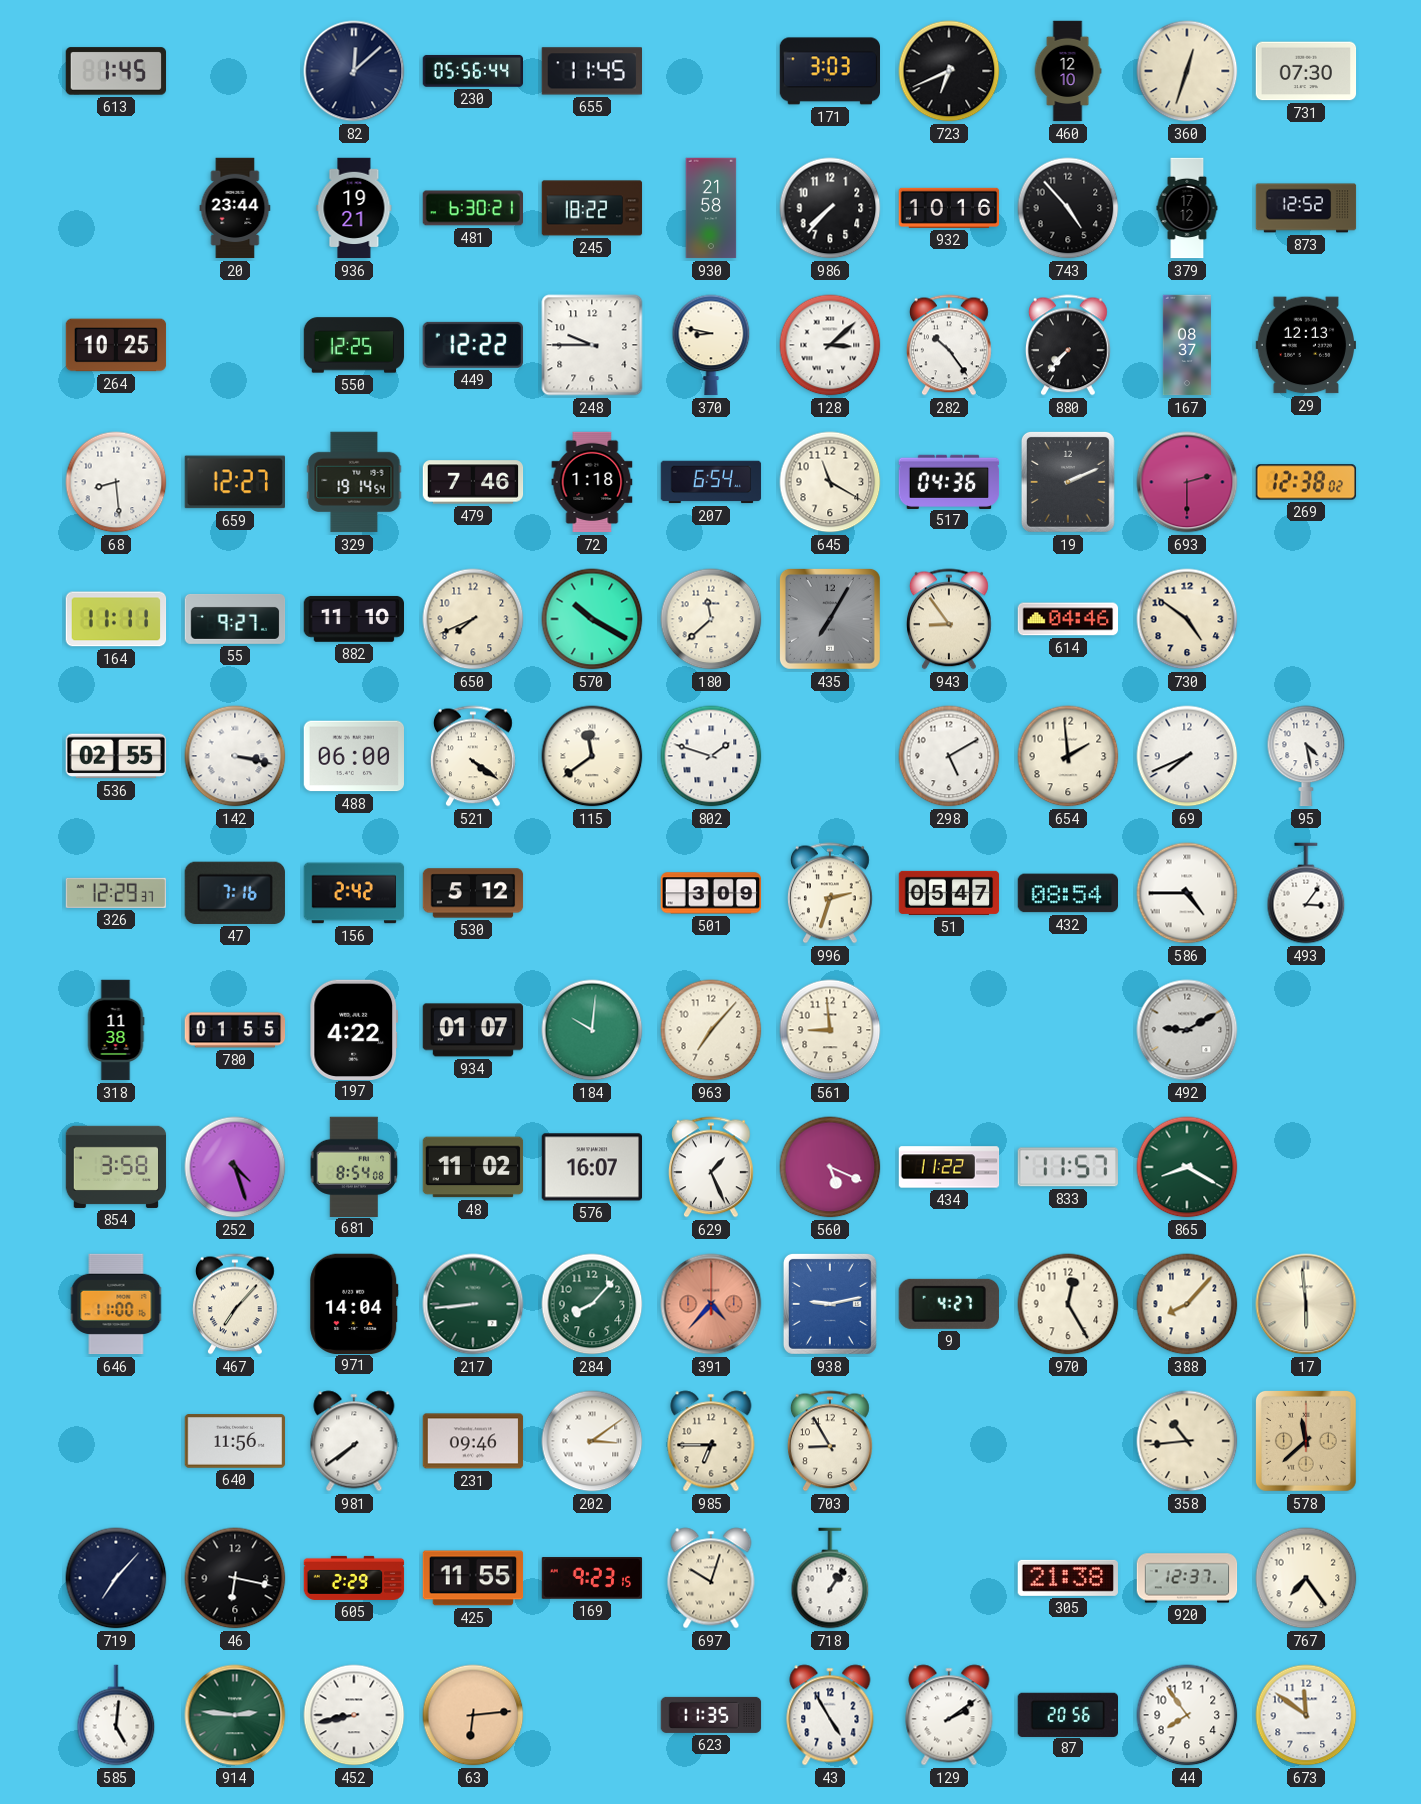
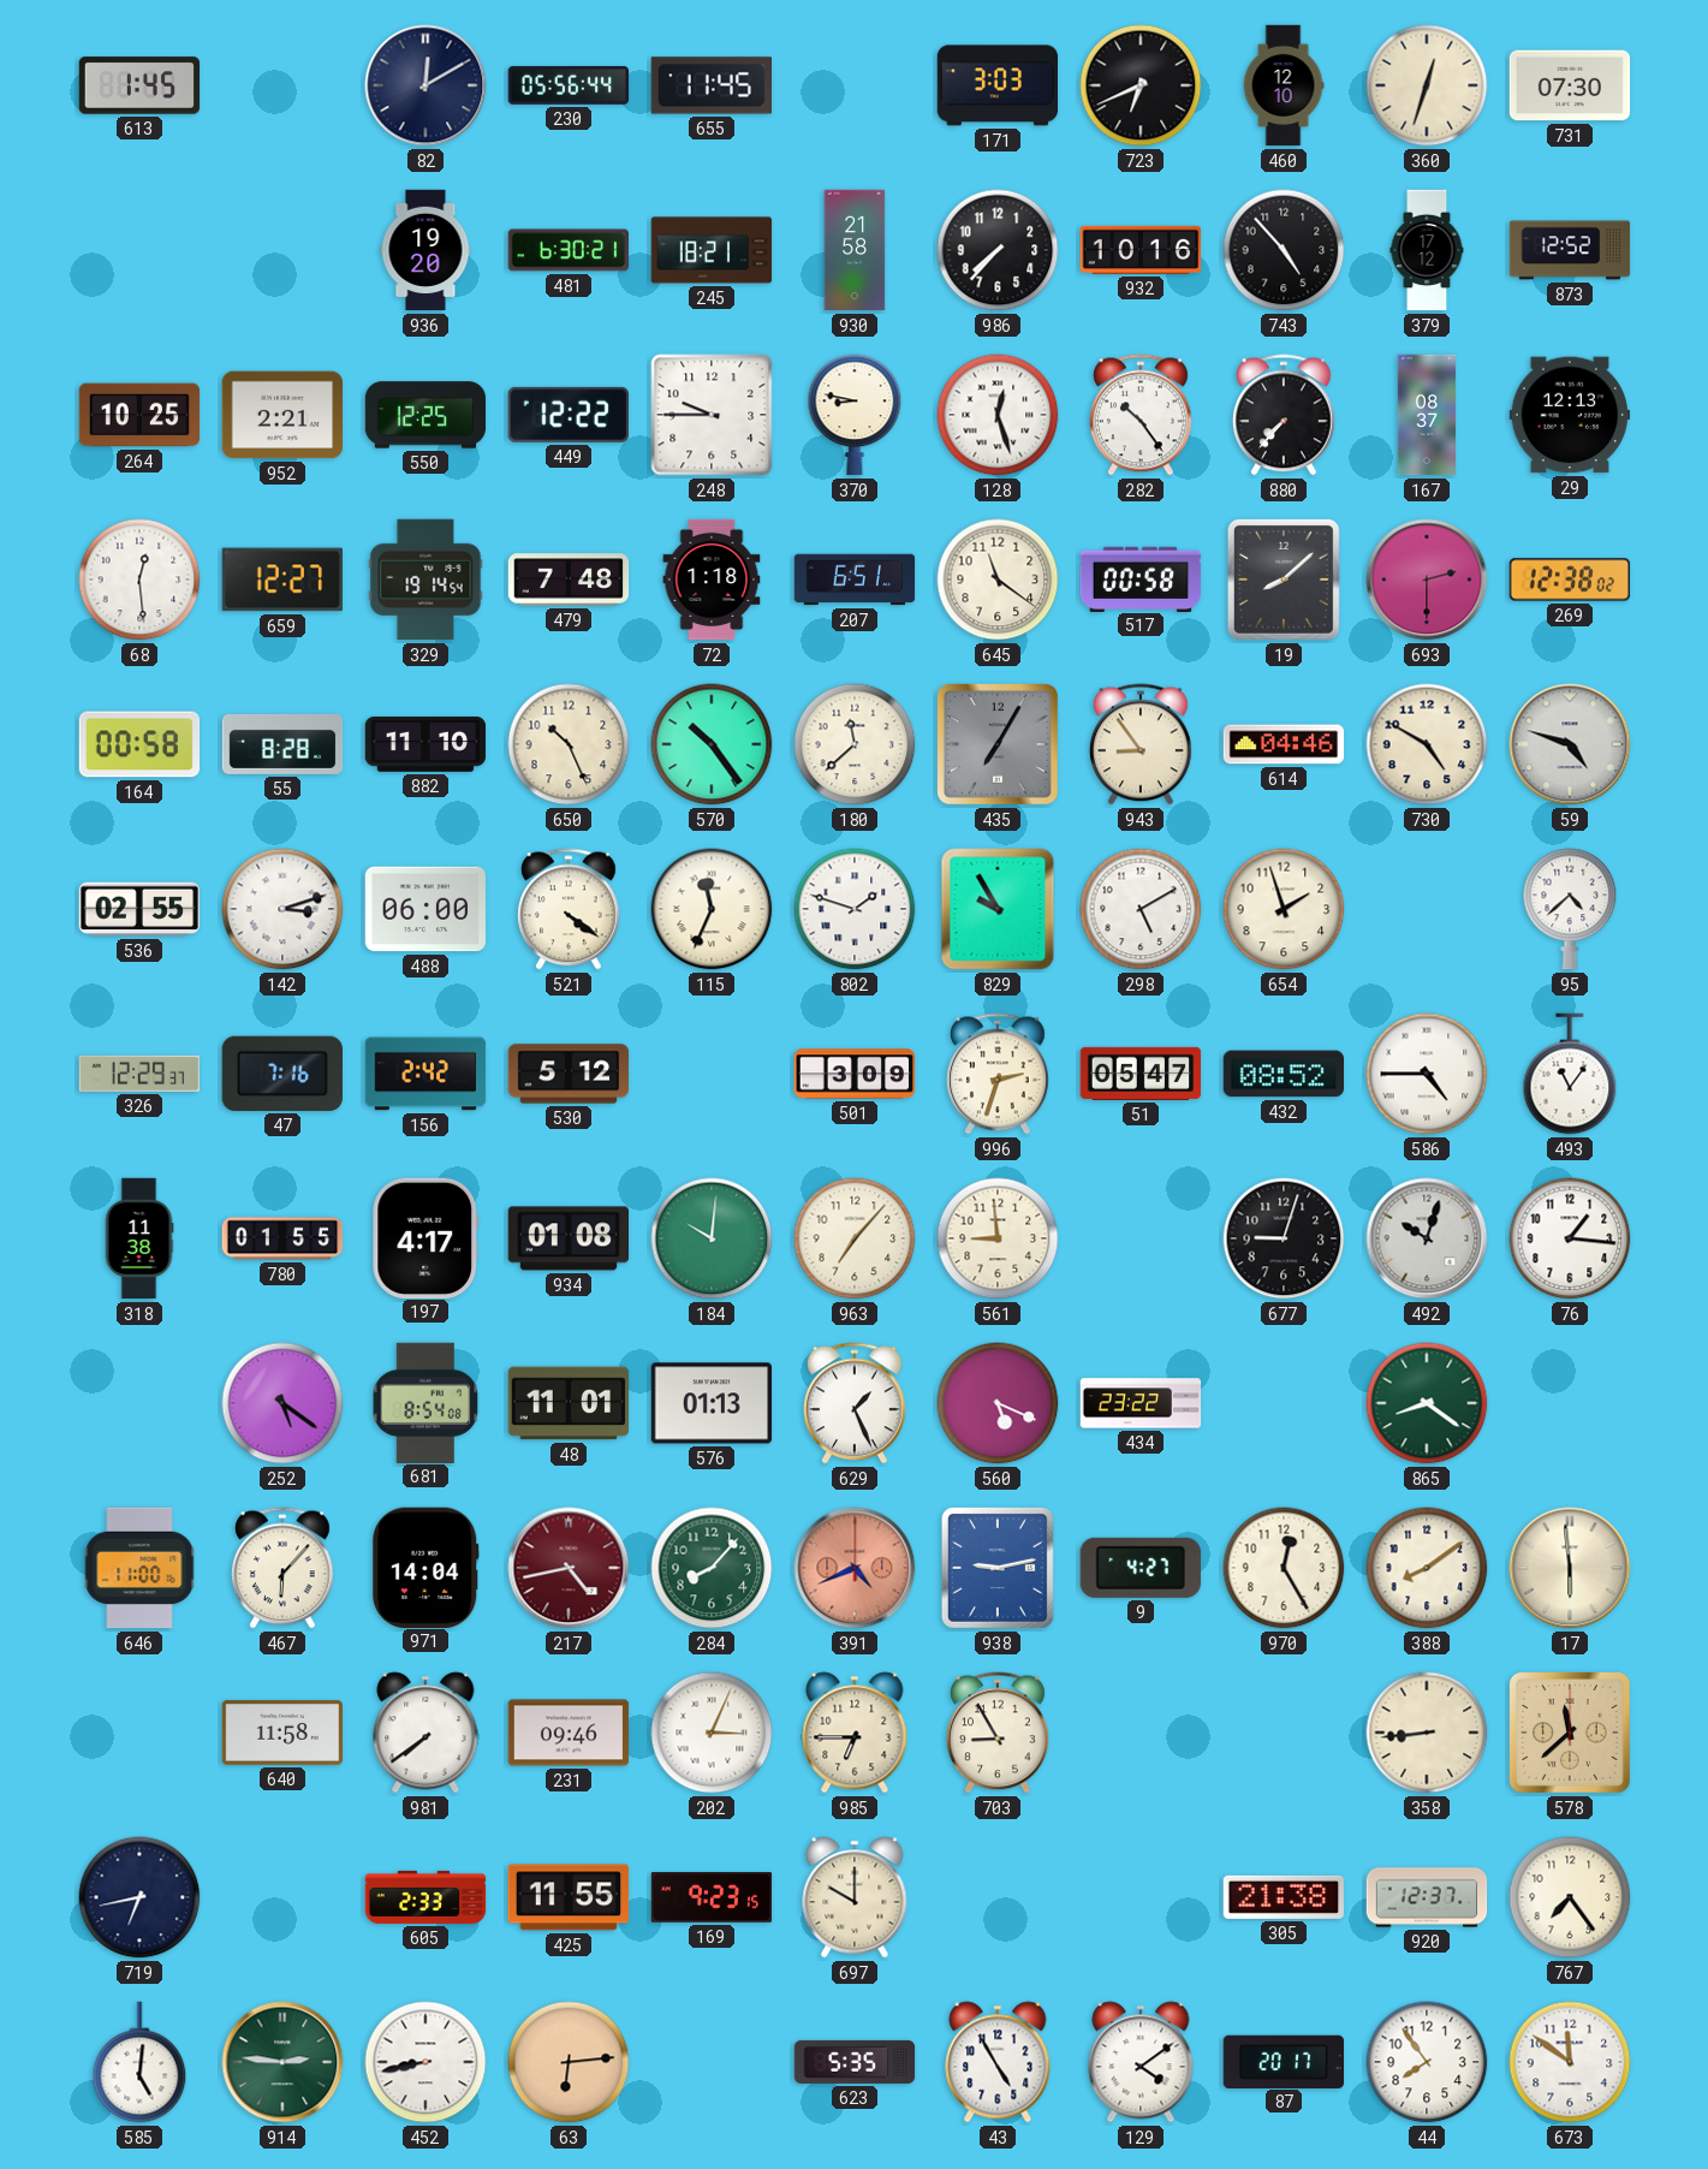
82: 12:08 -> 12:10
20: 23:44 -> none
936: 19:21 -> 19:20
245: 18:22 -> 18:21
952: none -> 2:21
128: 3:08 -> 12:27
68: 8:29 -> 12:29
479: 7:46 -> 7:48
207: 6:54 -> 6:51
645: 11:20 -> 11:21
517: 04:36 -> 00:58
19: 2:11 -> 8:08
164: 11:11 -> 00:58
55: 9:27 -> 8:28
650: 7:41 -> 10:26
570: 10:20 -> 10:24
730: 4:51 -> 4:50
59: none -> 4:48
142: 3:17 -> 3:12
115: 11:39 -> 11:34
829: none -> 9:55
654: 1:59 -> 1:57
69: 7:41 -> none
95: 4:28 -> 4:38
432: 08:54 -> 08:52
493: 3:06 -> 11:06
197: 4:22 -> 4:17
934: 01:07 -> 01:08
677: none -> 9:03
492: 9:10 -> 10:03
76: none -> 1:16
854: 3:58 -> none
252: 4:27 -> 5:21
48: 11:02 -> 11:01
576: 16:07 -> 01:13
434: 11:22 -> 23:22
833: 11:57 -> none
865: 8:20 -> 8:21
467: 7:07 -> 6:07
217: 8:44 -> 4:43
217 dial: green -> burgundy
391: 4:37 -> 4:41
388: 8:07 -> 8:09
640: 11:56 -> 11:58
202: 3:09 -> 3:04
358: 10:44 -> 8:44
719: 7:07 -> 6:43
46: 6:17 -> none
605: 2:29 -> 2:33
697: 10:03 -> 10:00
718: 1:06 -> none
623: 11:35 -> 5:35
129: 2:09 -> 4:09
87: 20:56 -> 20:17
